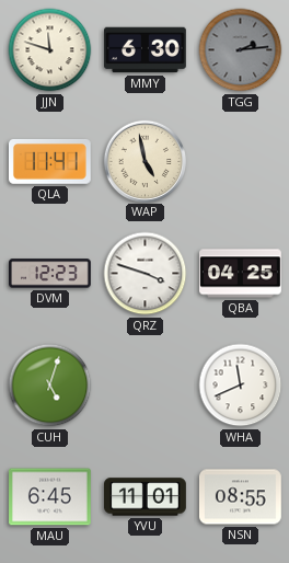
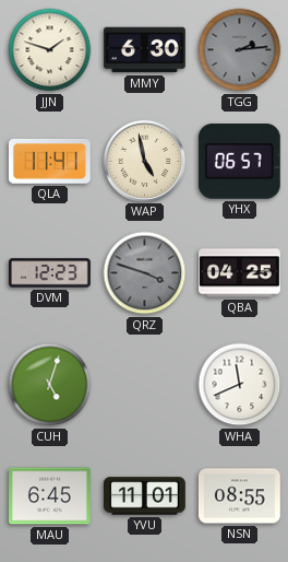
JJN: 11:48 -> 1:48
YHX: none -> 06:57
QRZ dial: white -> grey
